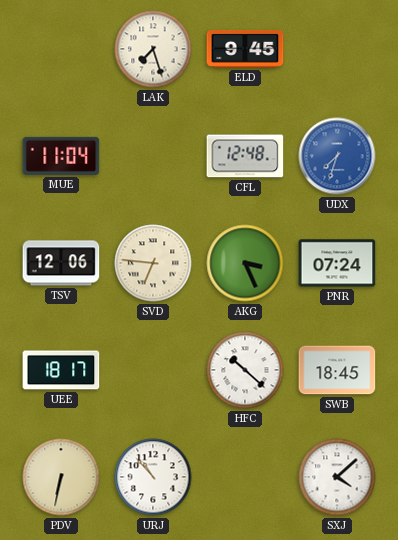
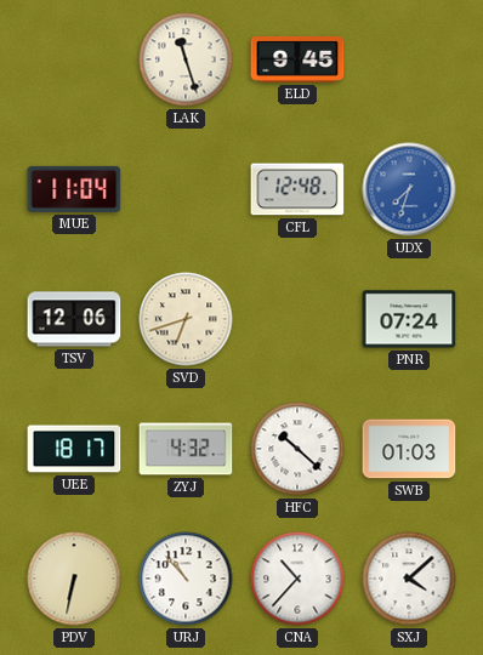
LAK: 7:27 -> 11:27
SVD: 6:46 -> 6:42
AKG: 3:26 -> none
ZYJ: none -> 4:32
SWB: 18:45 -> 01:03
CNA: none -> 10:37
